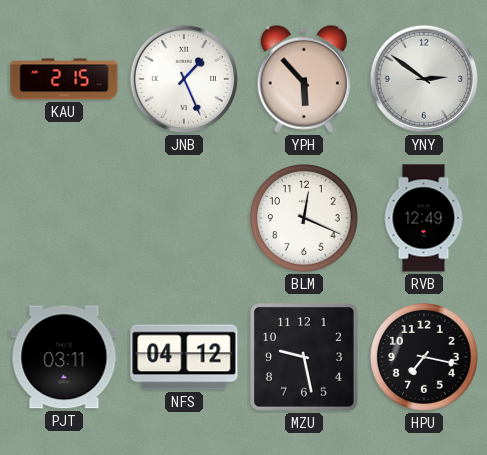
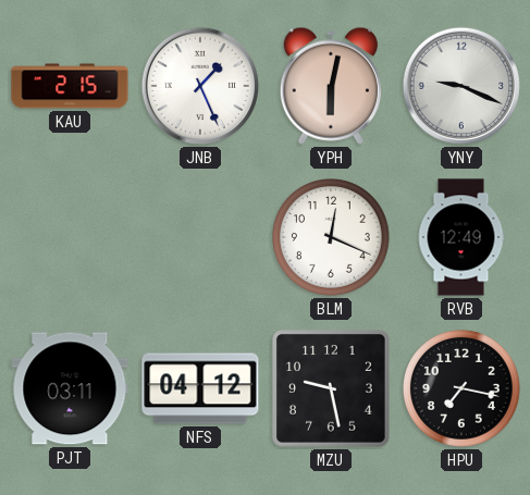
YPH: 5:53 -> 6:02
YNY: 2:51 -> 9:19
